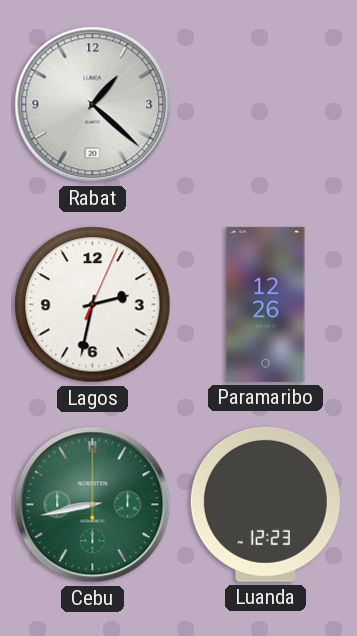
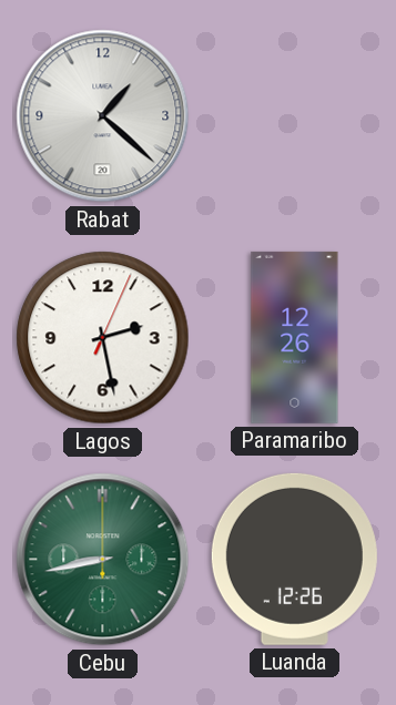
Lagos: 2:32 -> 2:28
Luanda: 12:23 -> 12:26
